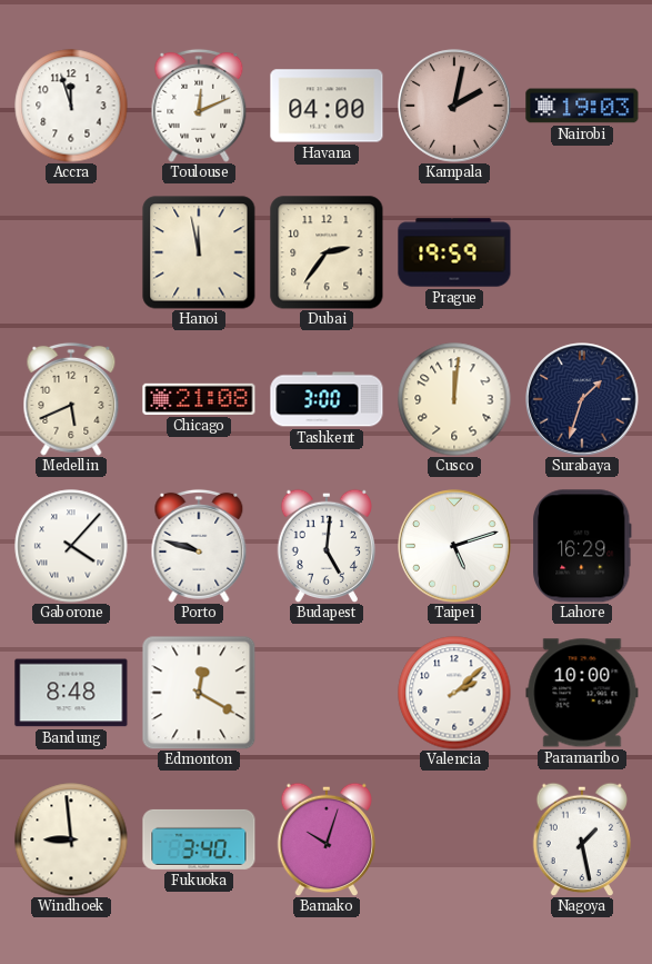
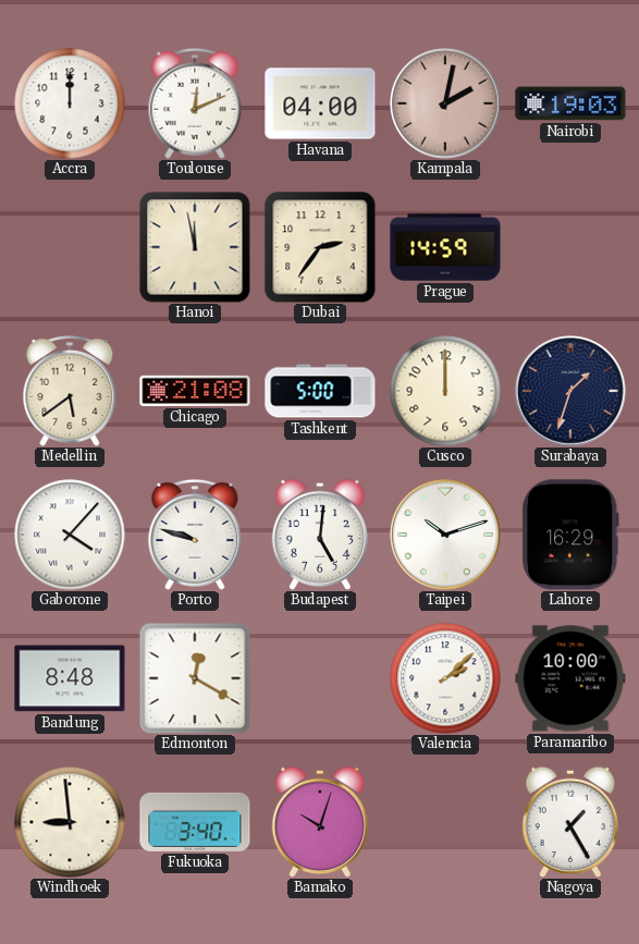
Accra: 11:57 -> 12:00
Prague: 19:59 -> 14:59
Medellin: 5:41 -> 5:39
Tashkent: 3:00 -> 5:00
Cusco: 12:01 -> 12:00
Taipei: 5:12 -> 10:12
Nagoya: 1:28 -> 1:25
